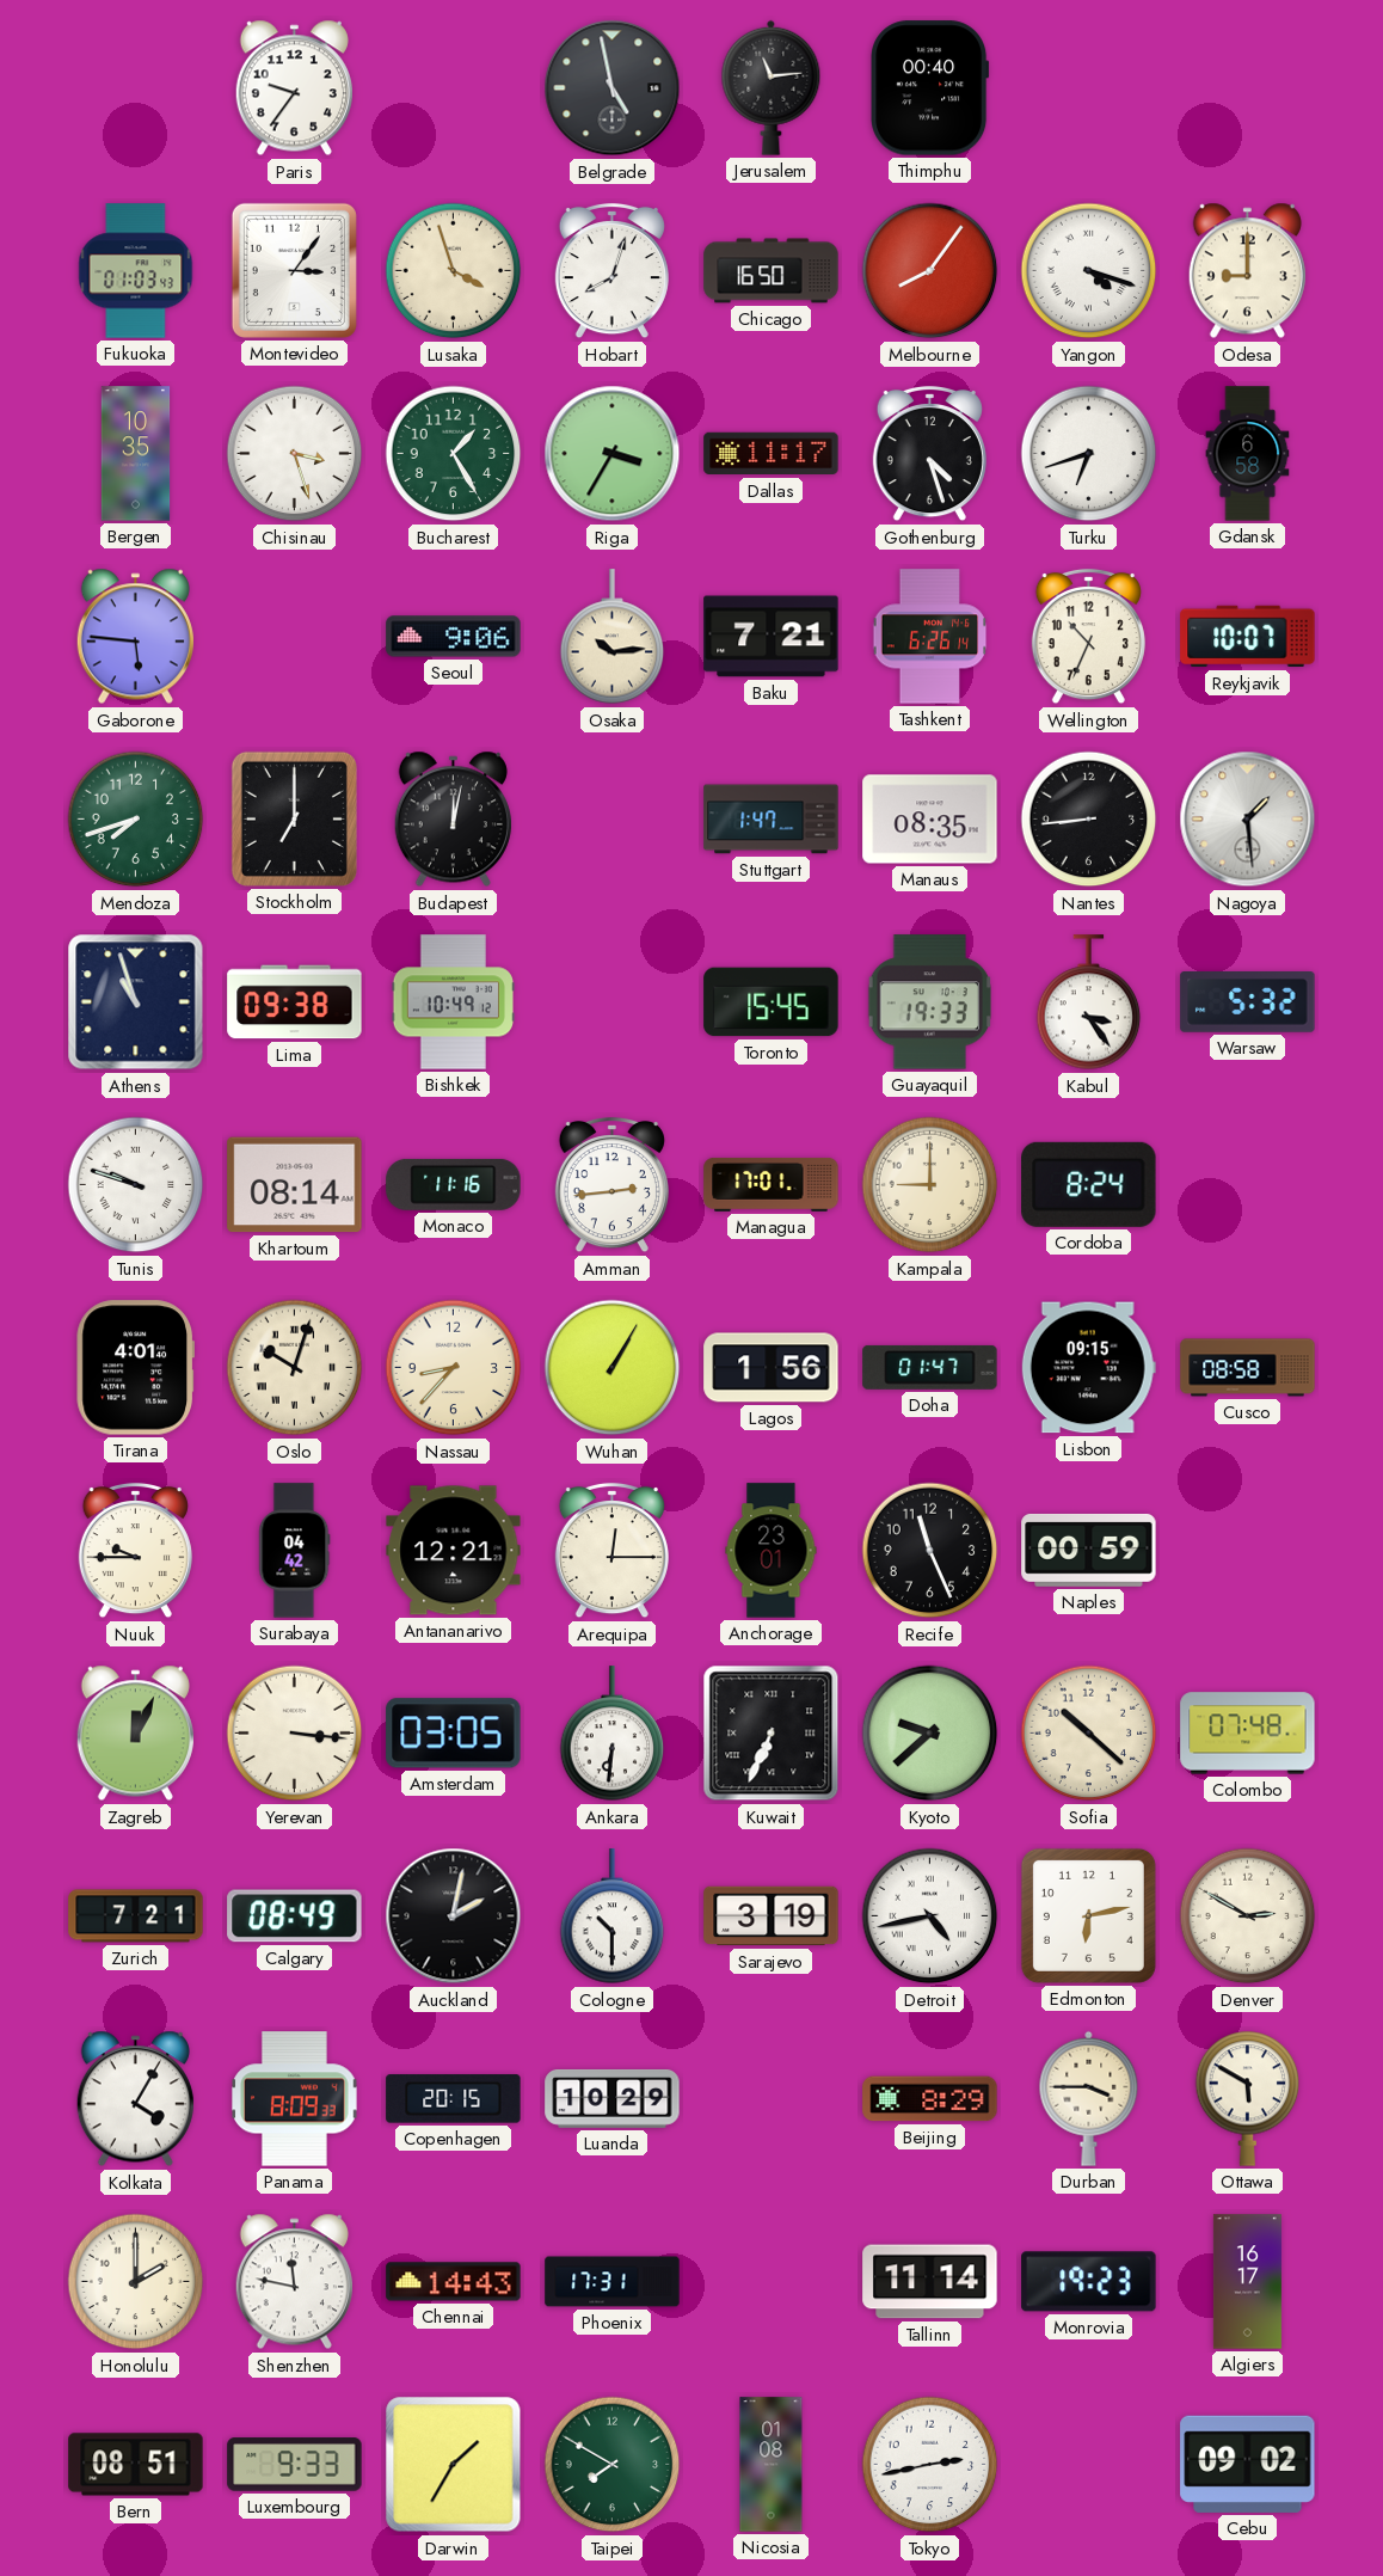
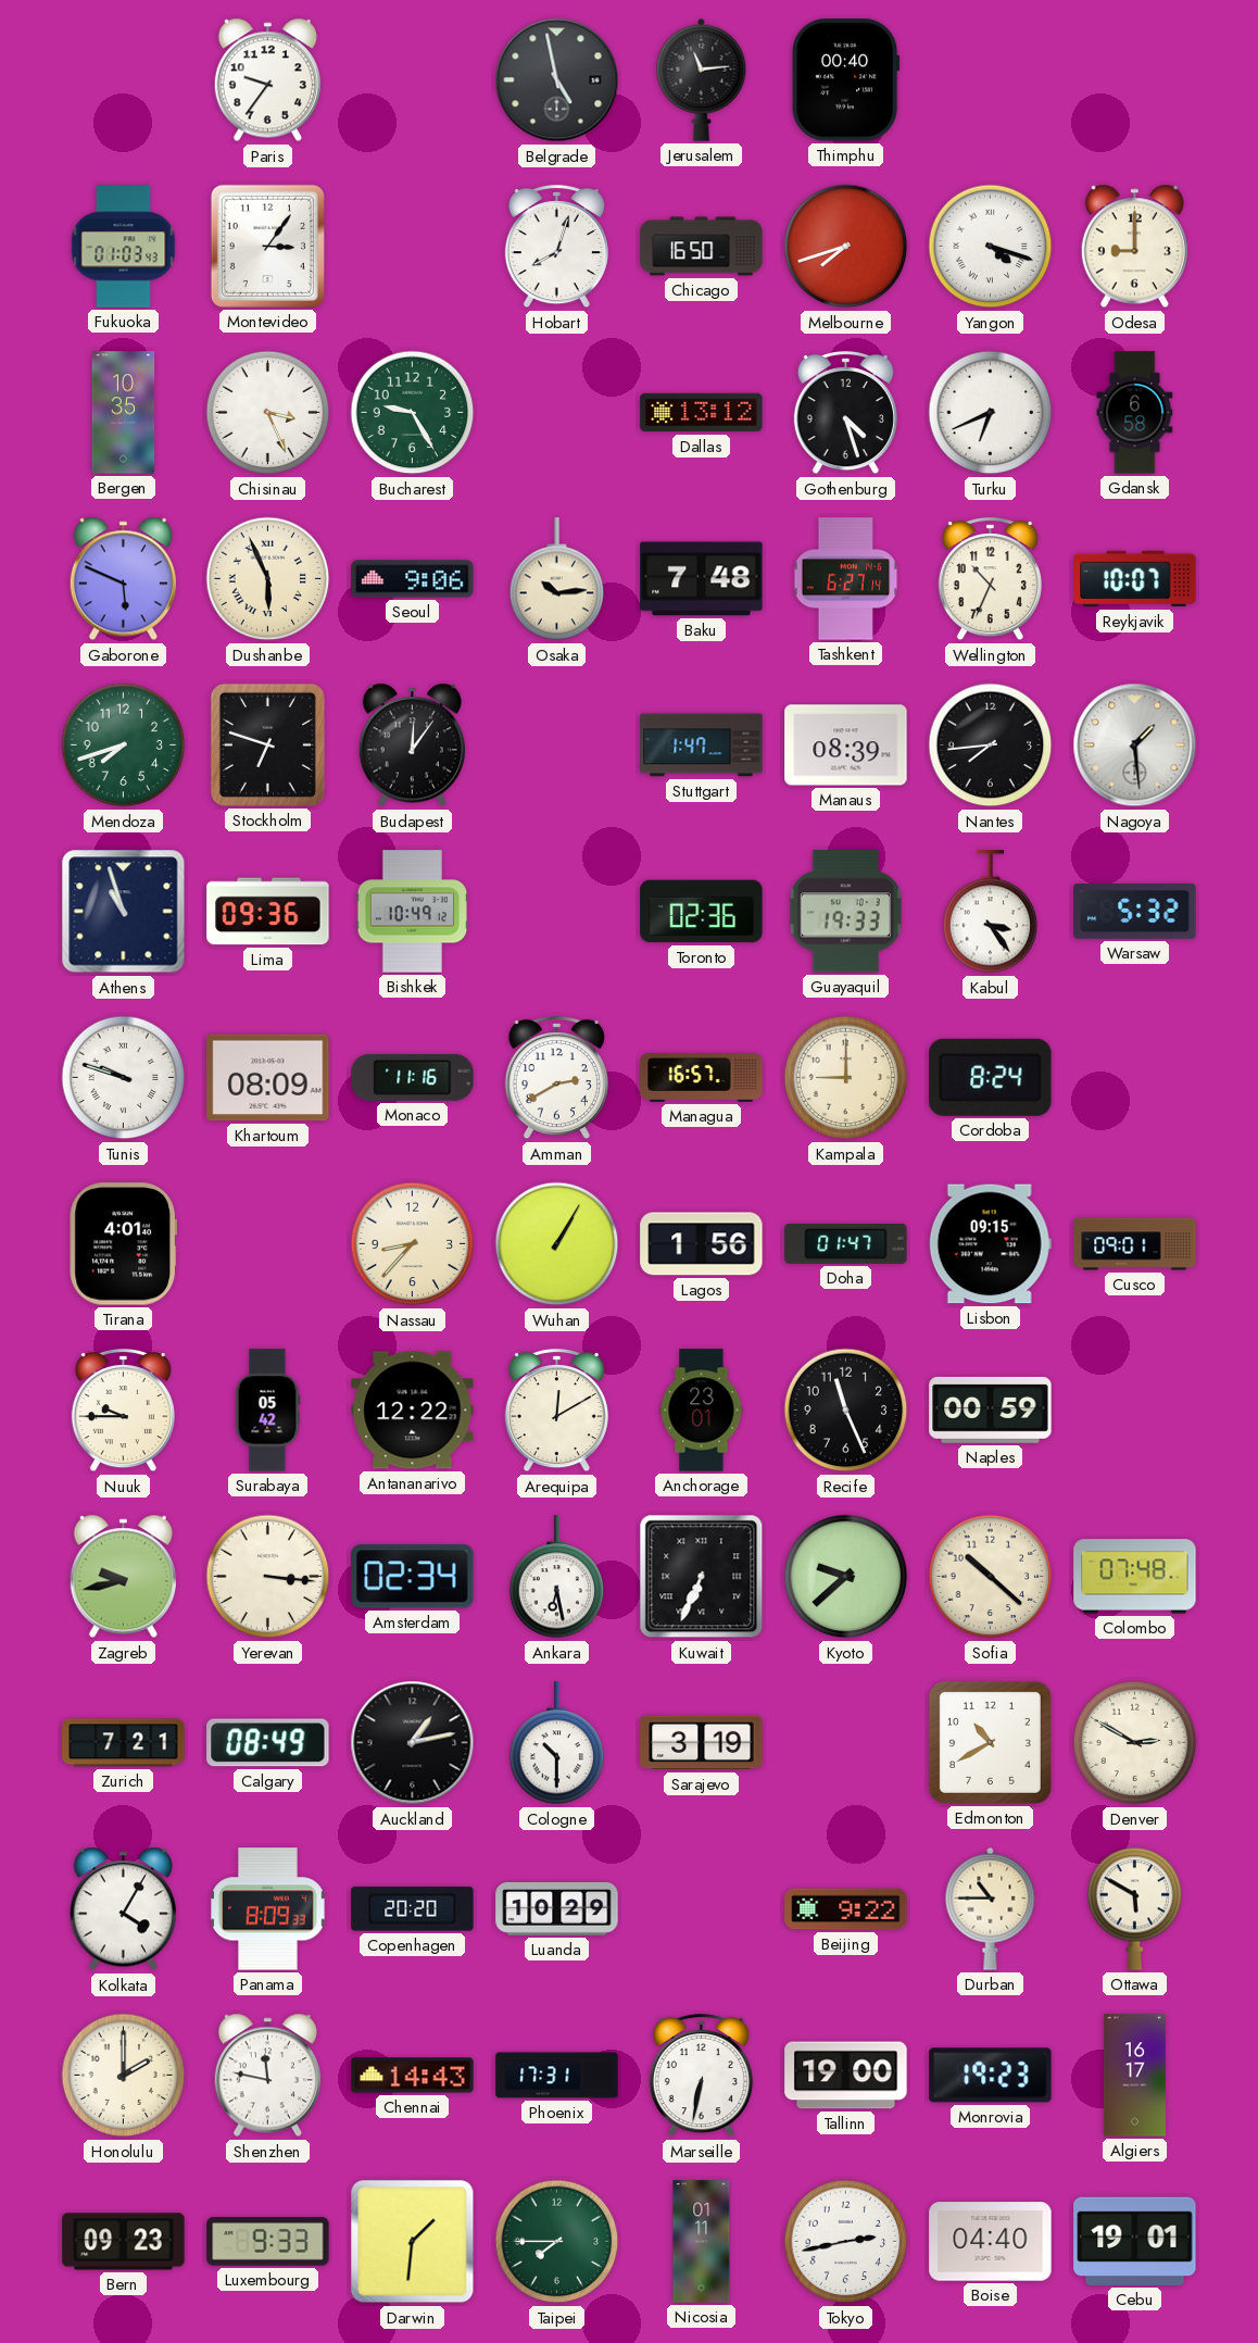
Lusaka: 3:57 -> none
Melbourne: 8:06 -> 7:42
Chisinau: 3:27 -> 3:26
Bucharest: 1:25 -> 9:25
Riga: 3:35 -> none
Dallas: 11:17 -> 13:12
Turku: 6:42 -> 6:41
Gaborone: 5:46 -> 5:49
Dushanbe: none -> 5:56
Baku: 7:21 -> 7:48
Tashkent: 6:26 -> 6:27
Stockholm: 7:00 -> 6:48
Budapest: 12:02 -> 12:06
Manaus: 08:35 -> 08:39
Nantes: 8:44 -> 7:44
Lima: 09:38 -> 09:36
Toronto: 15:45 -> 02:36
Khartoum: 08:14 -> 08:09
Amman: 2:44 -> 2:40
Managua: 17:01 -> 16:57
Oslo: 10:03 -> none
Cusco: 08:58 -> 09:01
Surabaya: 04:42 -> 05:42
Antananarivo: 12:21 -> 12:22
Arequipa: 12:15 -> 12:10
Zagreb: 12:04 -> 9:43
Amsterdam: 03:05 -> 02:34
Ankara: 6:31 -> 6:28
Auckland: 2:02 -> 1:13
Detroit: 4:43 -> none
Edmonton: 6:13 -> 10:40
Copenhagen: 20:15 -> 20:20
Beijing: 8:29 -> 9:22
Durban: 3:45 -> 10:45
Marseille: none -> 6:32
Tallinn: 11:14 -> 19:00
Bern: 08:51 -> 09:23
Darwin: 1:35 -> 1:31
Taipei: 7:50 -> 7:45
Nicosia: 01:08 -> 01:11
Boise: none -> 04:40
Cebu: 09:02 -> 19:01
